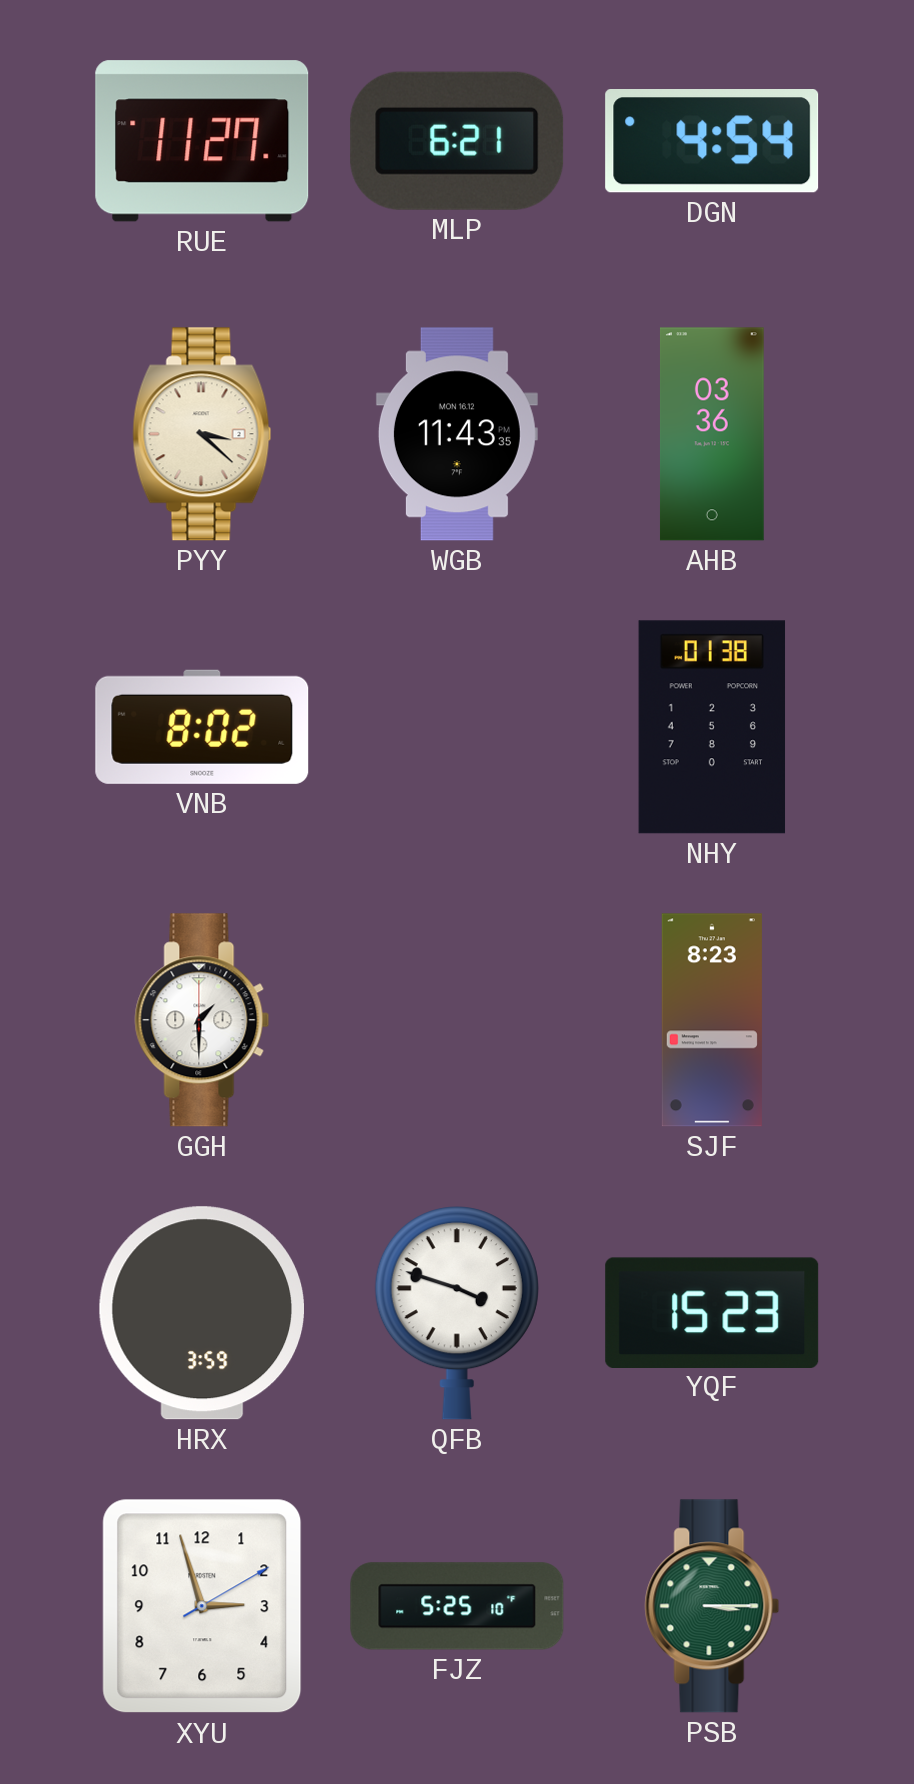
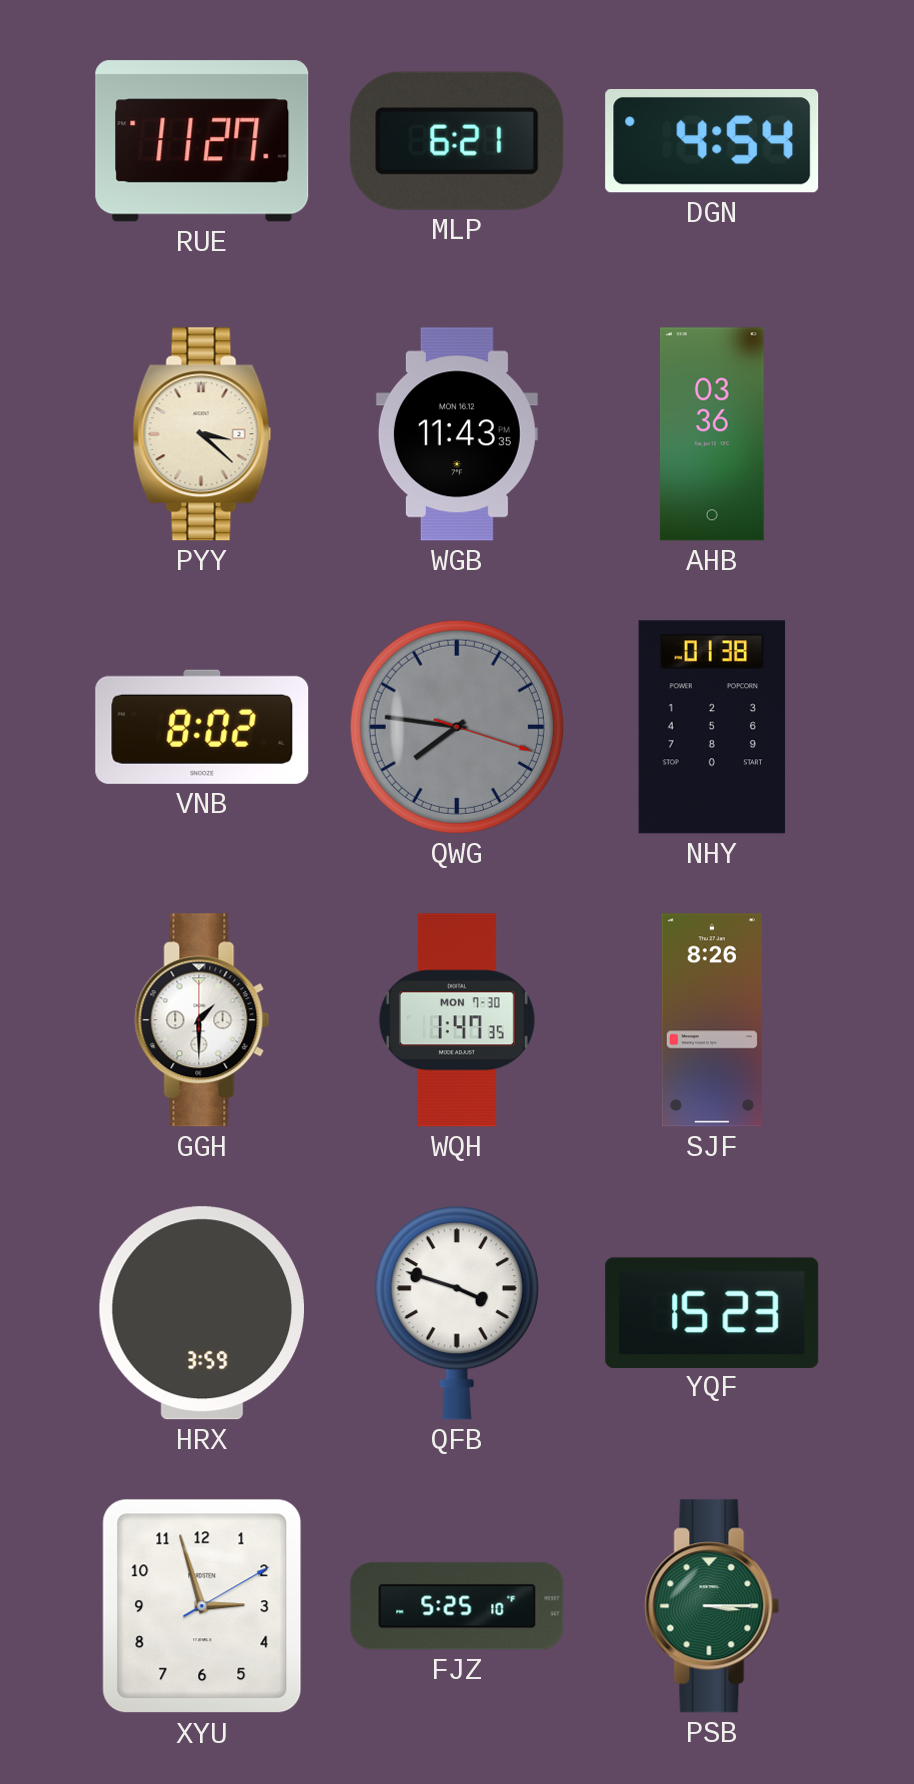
QWG: none -> 7:46
WQH: none -> 1:47
SJF: 8:23 -> 8:26
